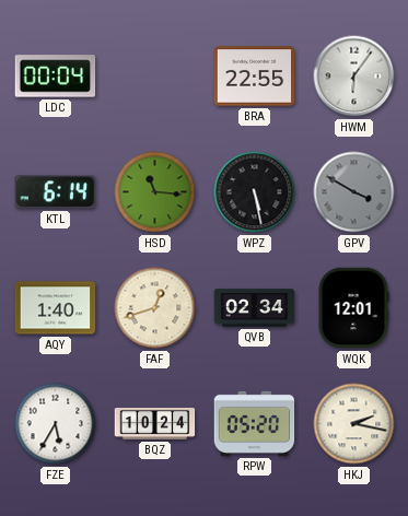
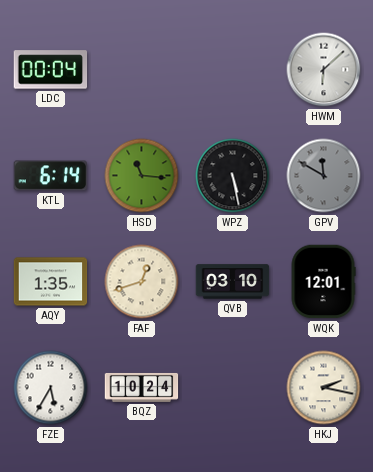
BRA: 22:55 -> none
HWM: 6:06 -> 6:08
GPV: 3:50 -> 11:50
AQY: 1:40 -> 1:35
QVB: 02:34 -> 03:10
RPW: 05:20 -> none
